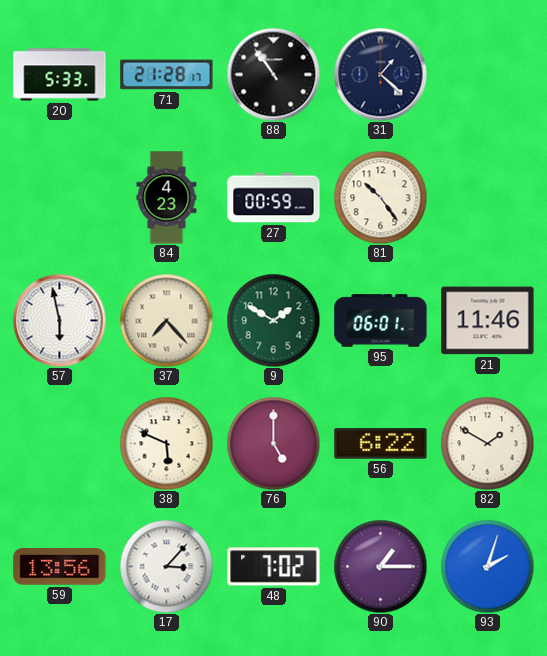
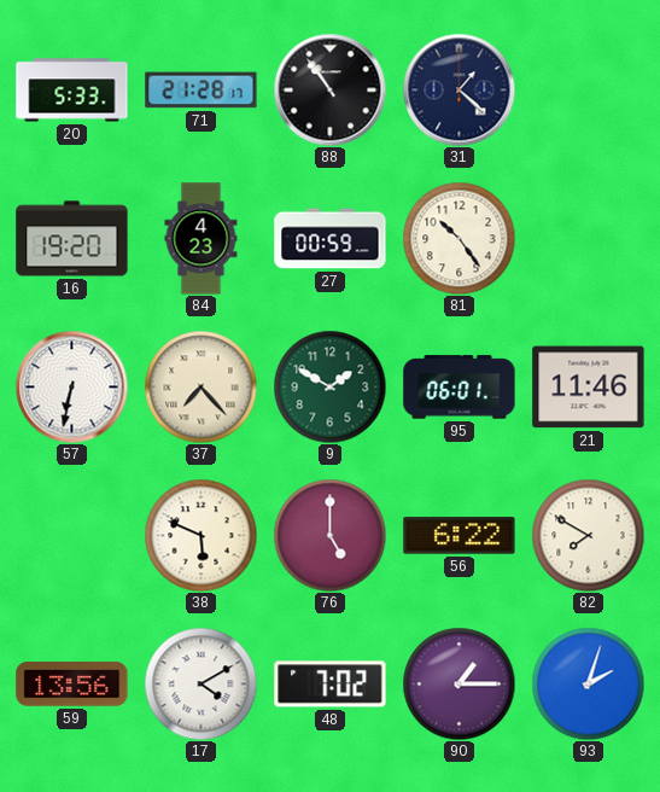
16: none -> 19:20
57: 5:58 -> 6:32
82: 1:50 -> 7:50
17: 3:07 -> 4:10
